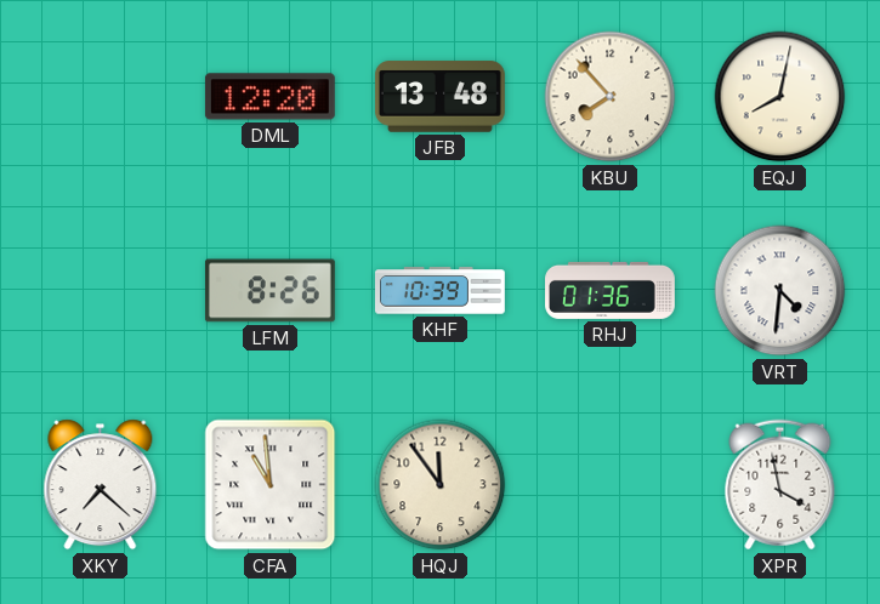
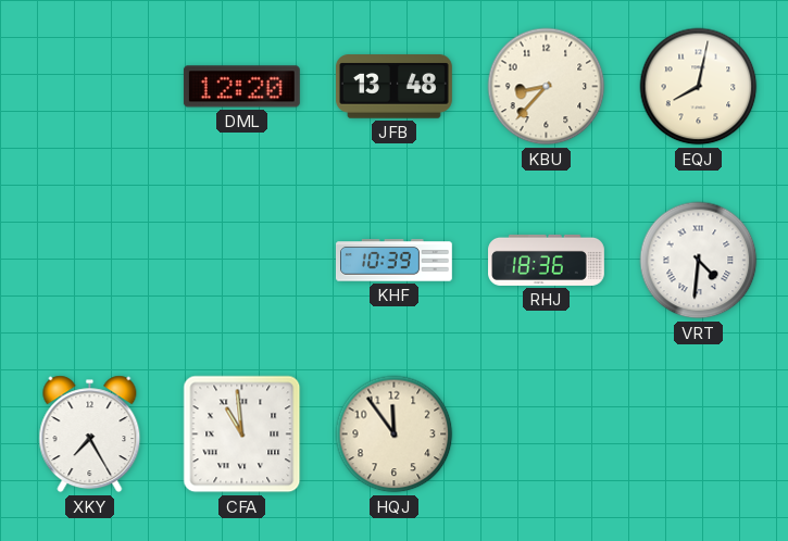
KBU: 7:53 -> 8:37
LFM: 8:26 -> none
RHJ: 01:36 -> 18:36
XKY: 7:22 -> 7:25
XPR: 3:58 -> none
